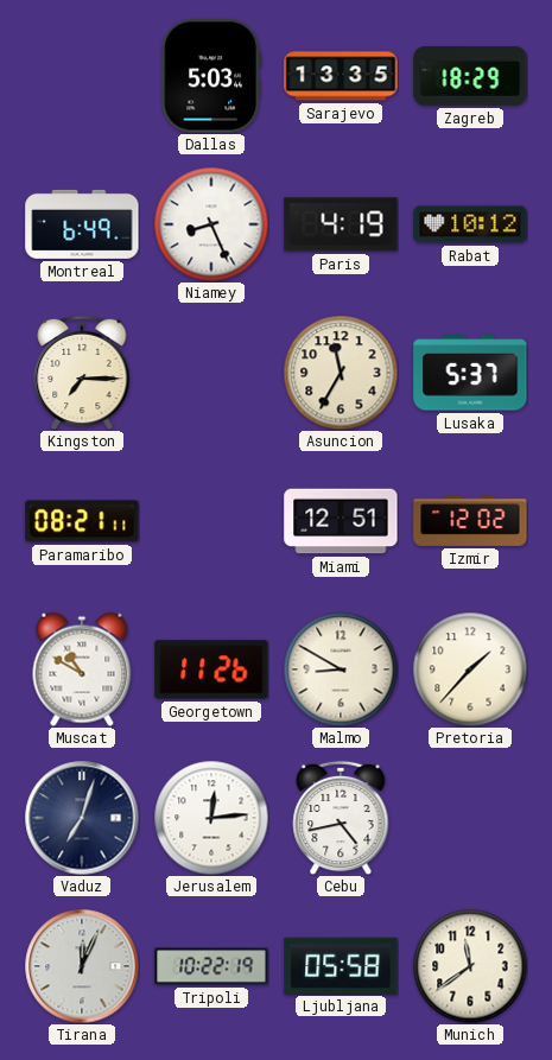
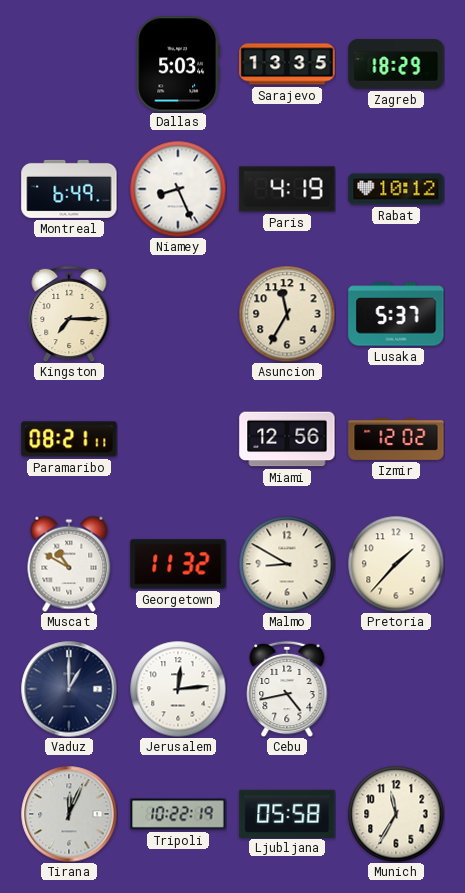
Miami: 12:51 -> 12:56
Georgetown: 11:26 -> 11:32
Vaduz: 7:03 -> 1:00
Munich: 11:39 -> 11:35
